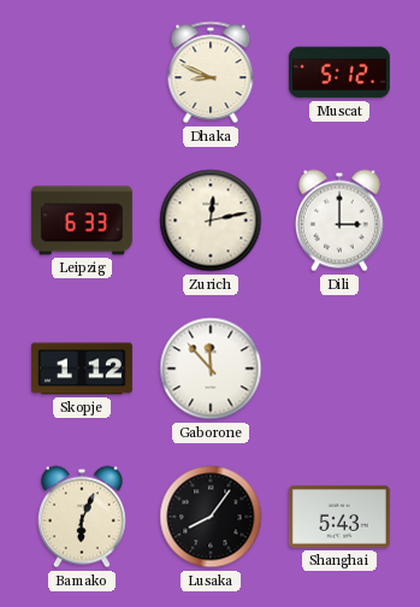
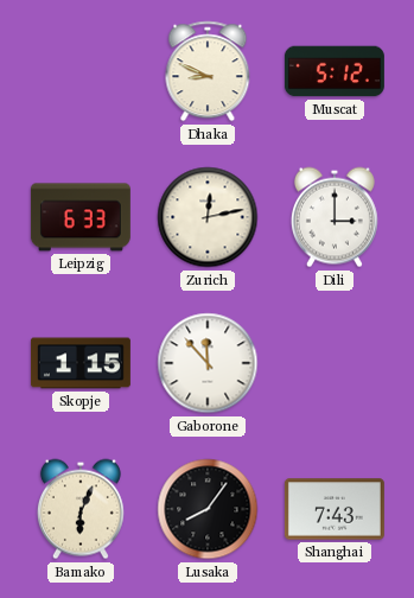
Skopje: 1:12 -> 1:15
Shanghai: 5:43 -> 7:43
